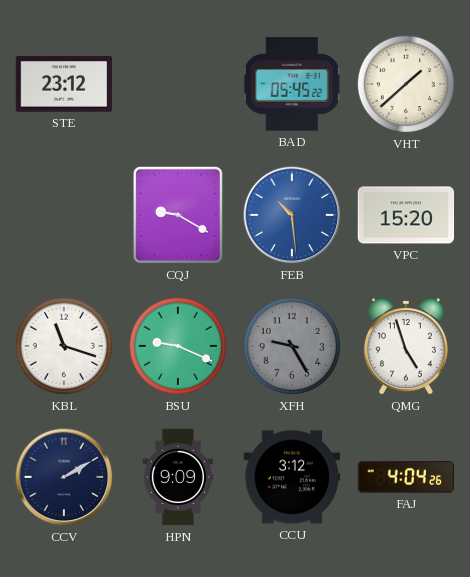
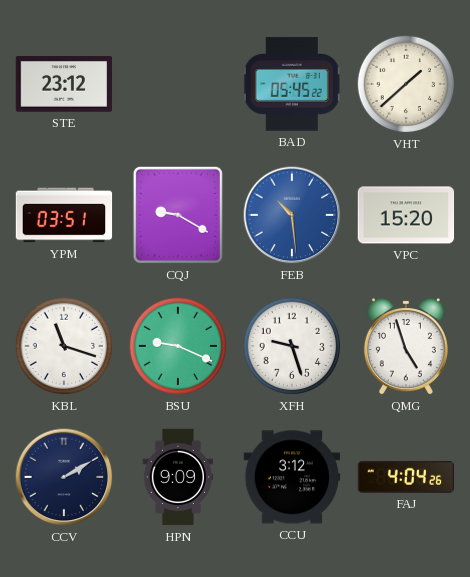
YPM: none -> 03:51
XFH: 9:25 -> 9:27
XFH dial: grey -> white
